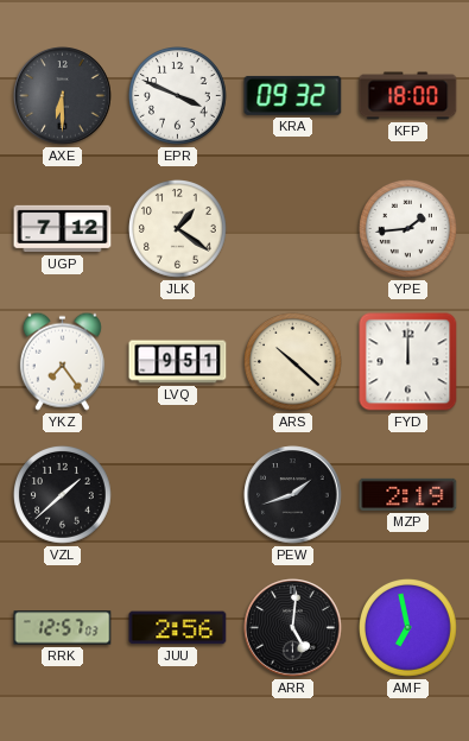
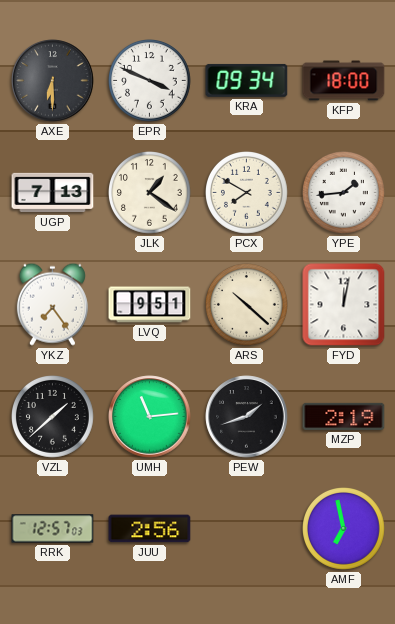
KRA: 09:32 -> 09:34
UGP: 7:12 -> 7:13
PCX: none -> 7:50
FYD: 12:00 -> 12:02
UMH: none -> 11:14
ARR: 5:01 -> none
